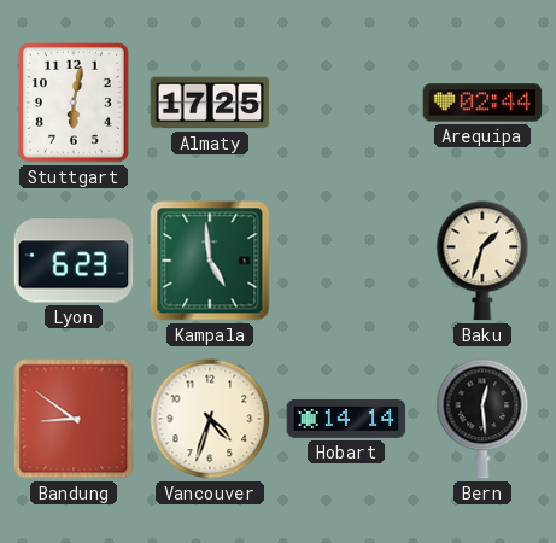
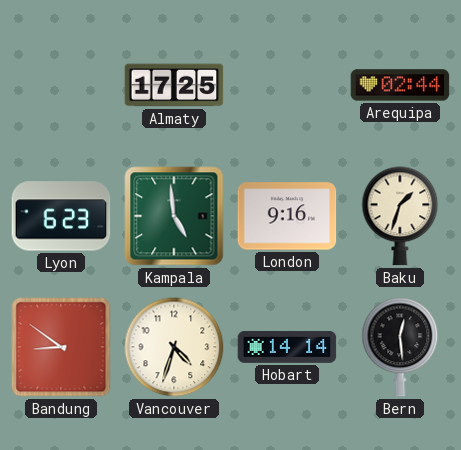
Stuttgart: 6:02 -> none
London: none -> 9:16
